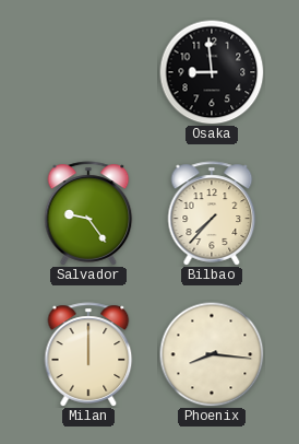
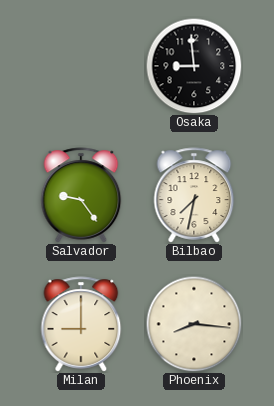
Bilbao: 7:37 -> 7:32
Milan: 12:00 -> 9:00
